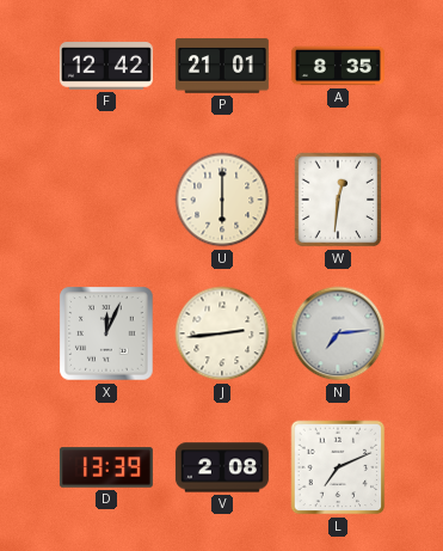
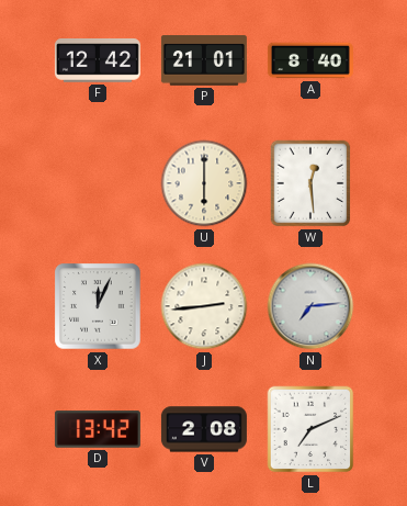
A: 8:35 -> 8:40
W: 12:31 -> 12:29
D: 13:39 -> 13:42
